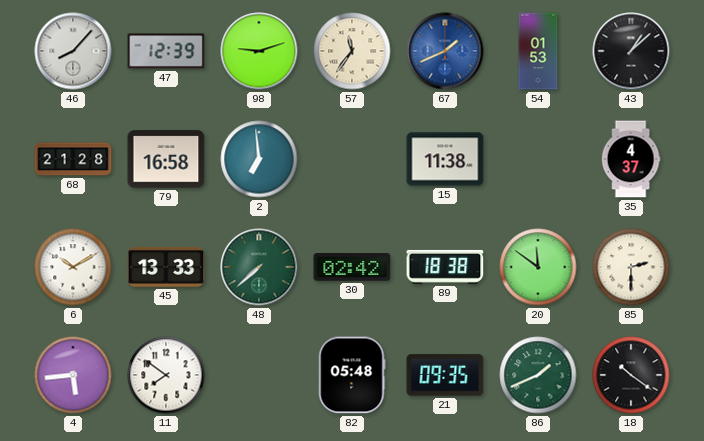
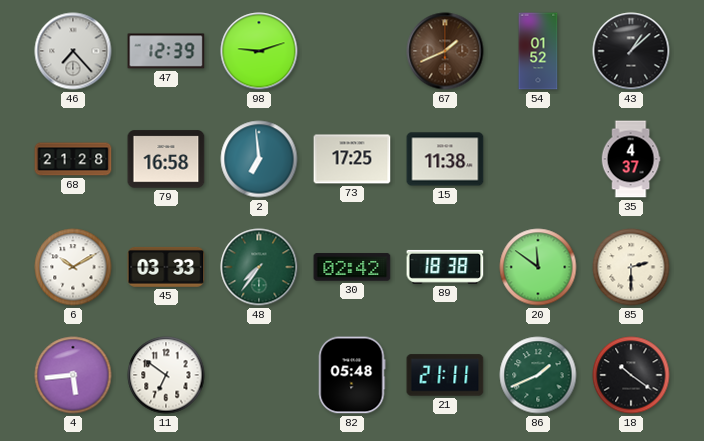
46: 8:07 -> 7:23
57: 11:36 -> none
67 dial: blue -> brown
54: 01:53 -> 01:52
73: none -> 17:25
45: 13:33 -> 03:33
48: 7:38 -> 7:36
11: 7:51 -> 6:51
21: 09:35 -> 21:11
